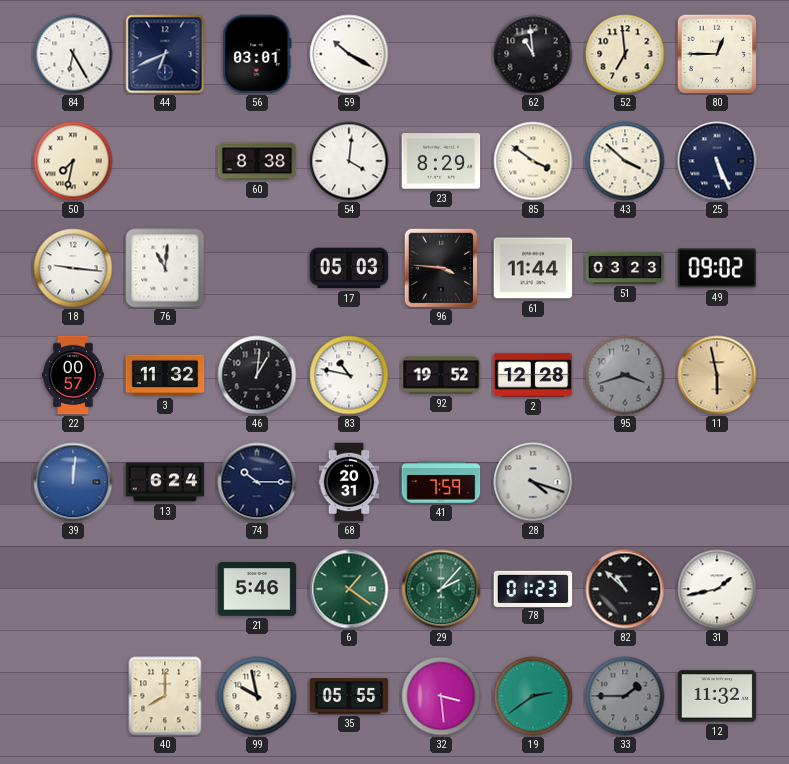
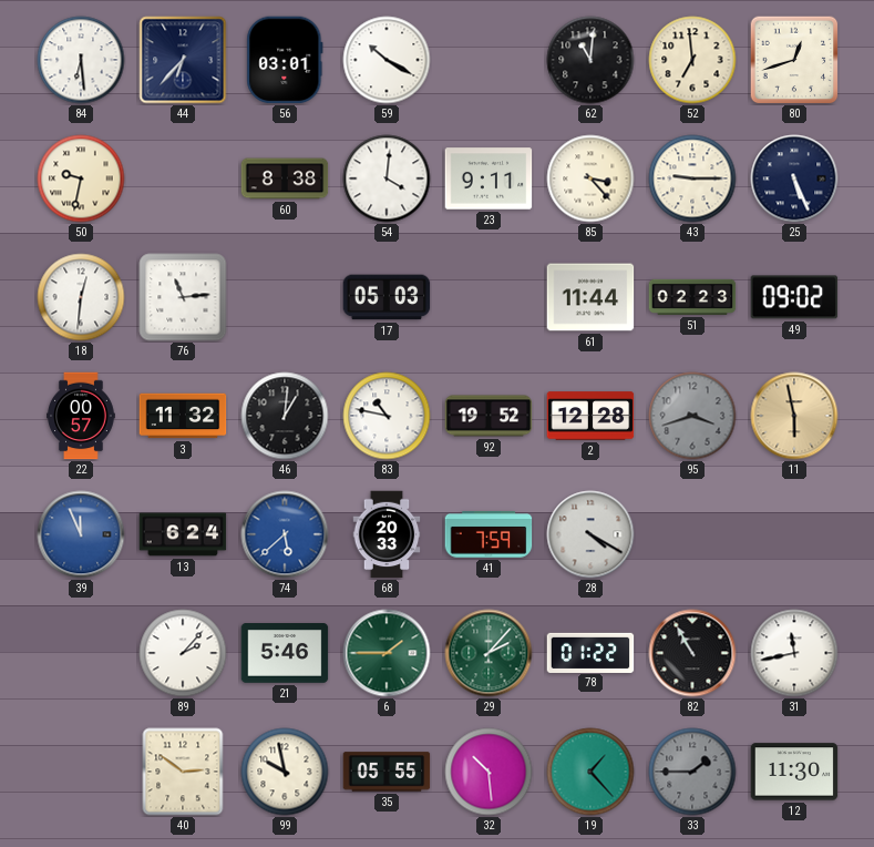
84: 6:25 -> 6:29
44: 6:41 -> 6:37
62: 10:59 -> 11:01
80: 12:45 -> 12:42
50: 7:32 -> 9:32
23: 8:29 -> 9:11
85: 3:51 -> 3:23
43: 3:52 -> 9:15
18: 9:16 -> 12:31
76: 11:01 -> 11:14
96: 3:46 -> none
51: 03:23 -> 02:23
39: 12:01 -> 11:56
74: 10:15 -> 5:38
74 dial: navy -> blue
68: 20:31 -> 20:33
28: 4:18 -> 4:20
89: none -> 2:07
6: 1:21 -> 1:45
78: 01:23 -> 01:22
82: 10:52 -> 10:55
31: 1:43 -> 11:43
40: 8:00 -> 2:51
32: 3:29 -> 10:29
19: 2:39 -> 1:23
12: 11:32 -> 11:30
